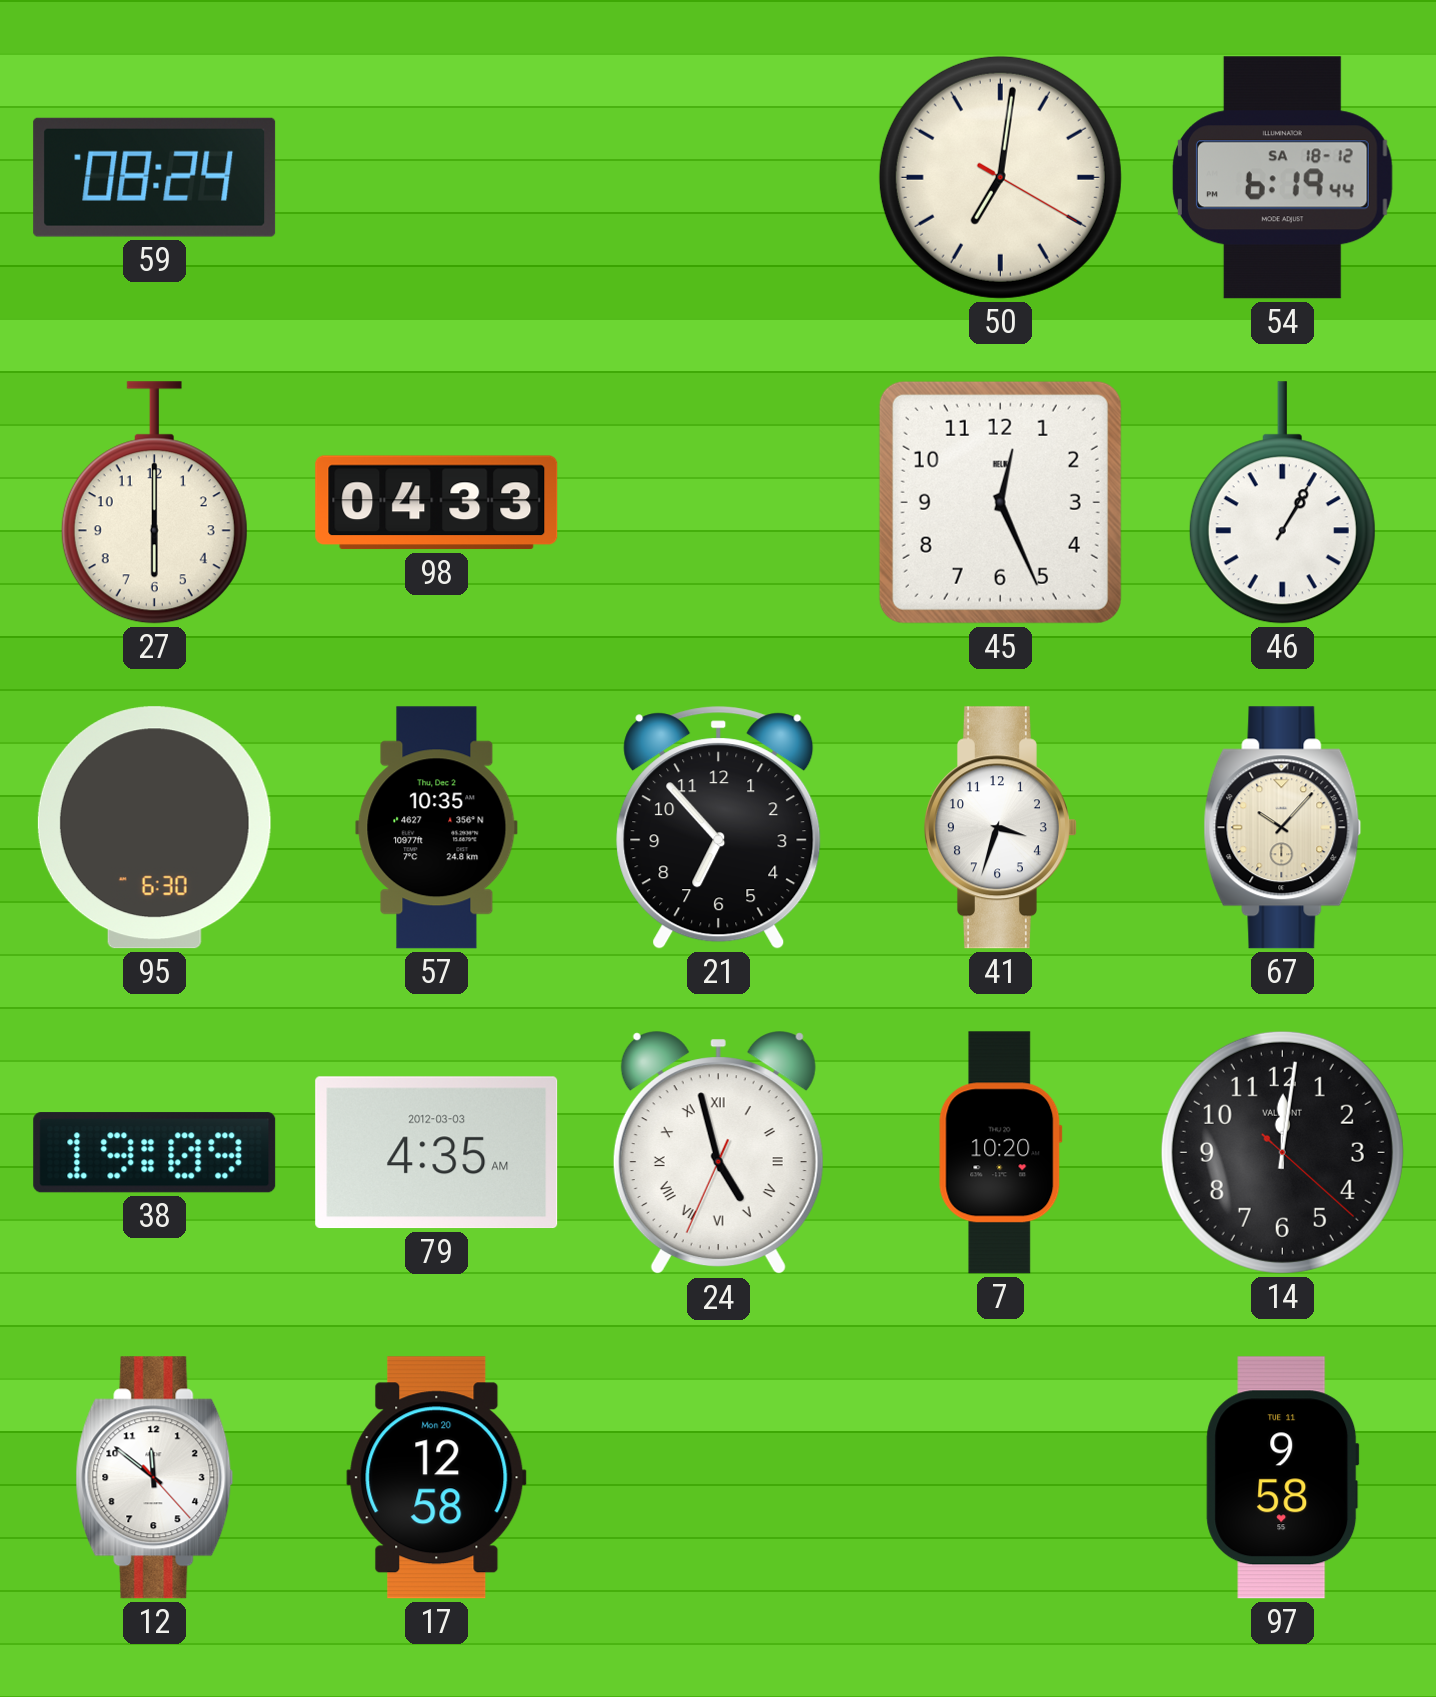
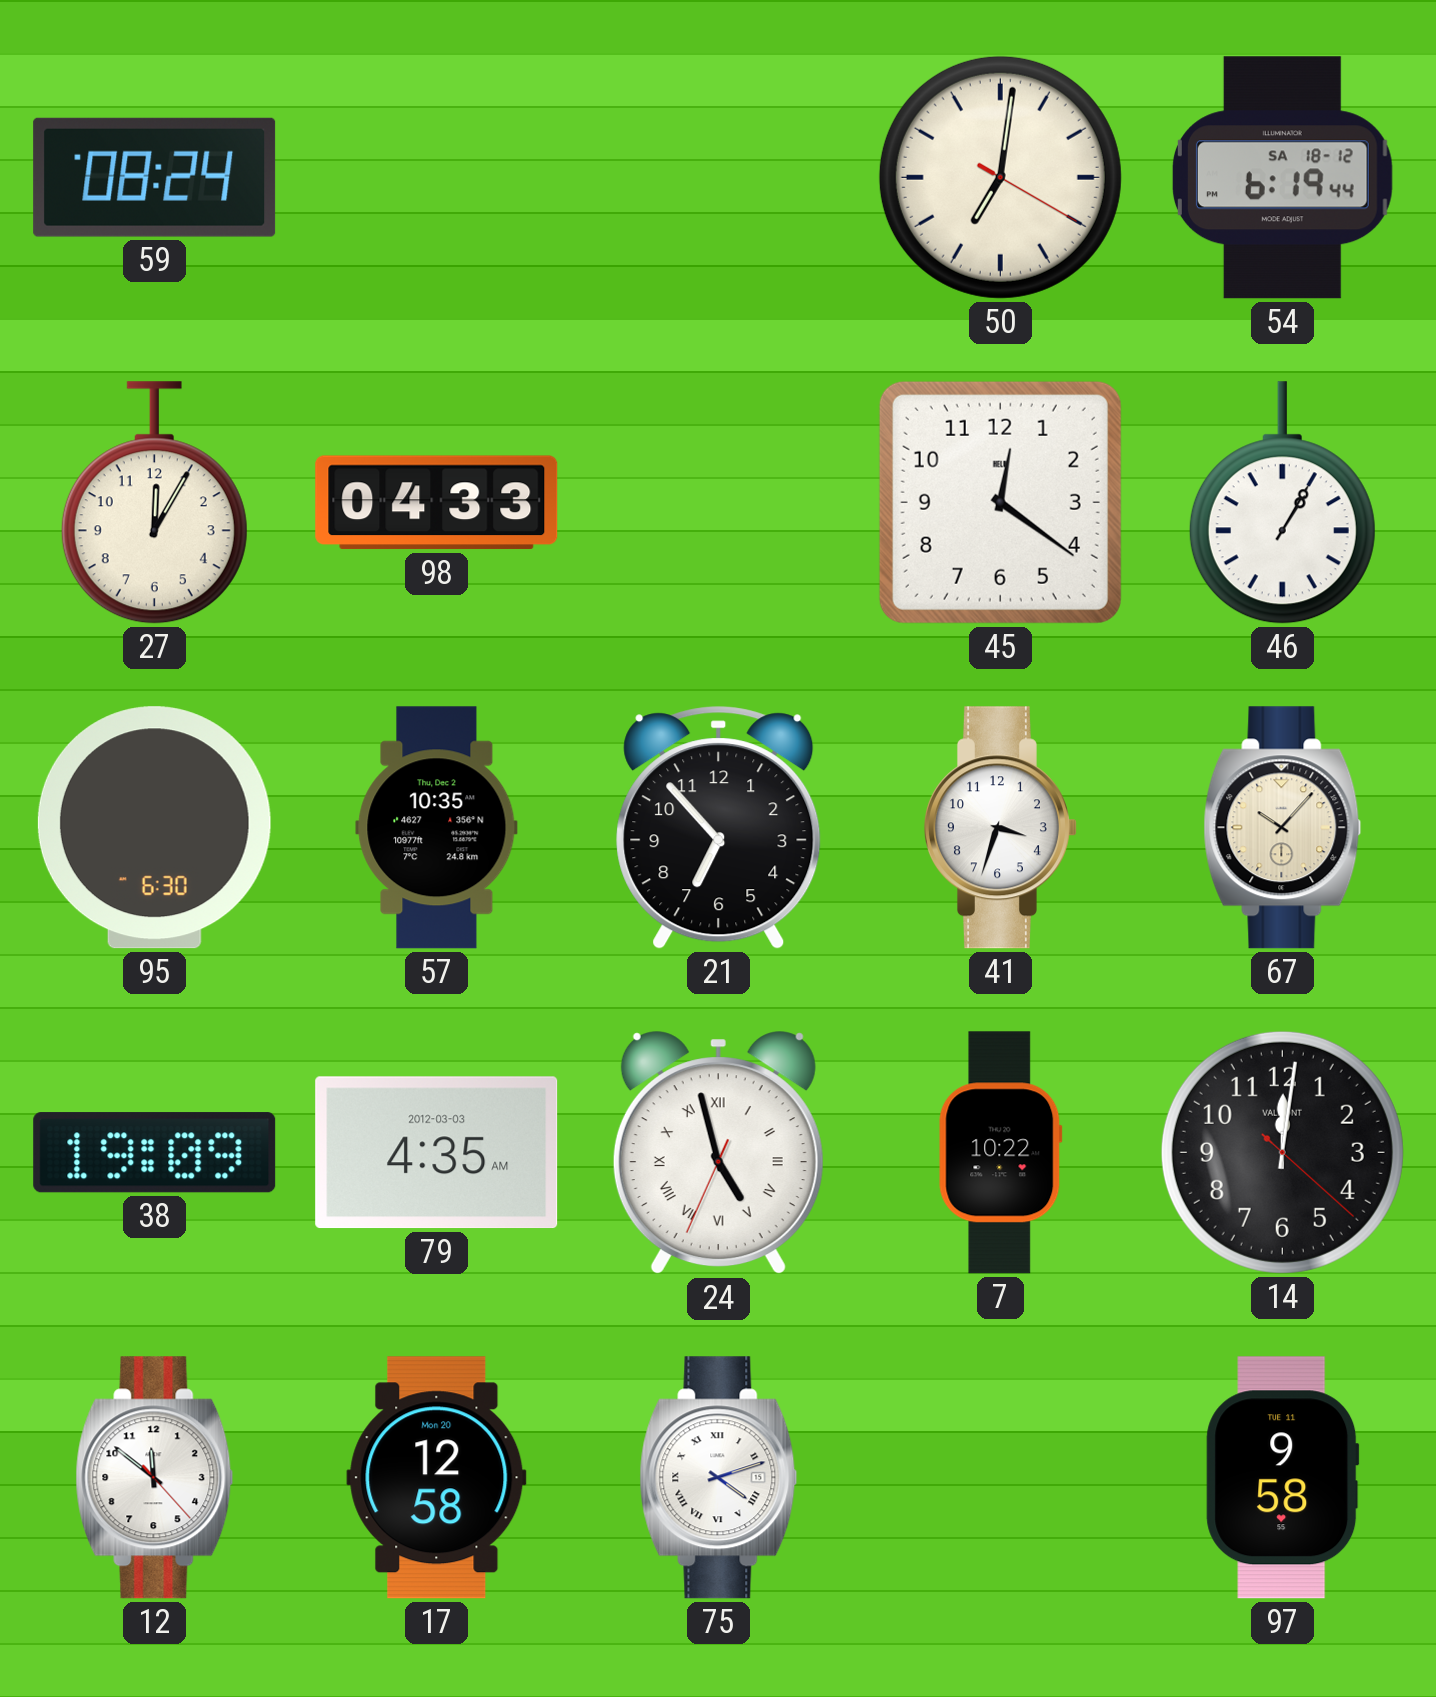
27: 6:00 -> 12:05
45: 12:26 -> 12:21
7: 10:20 -> 10:22
75: none -> 4:12
